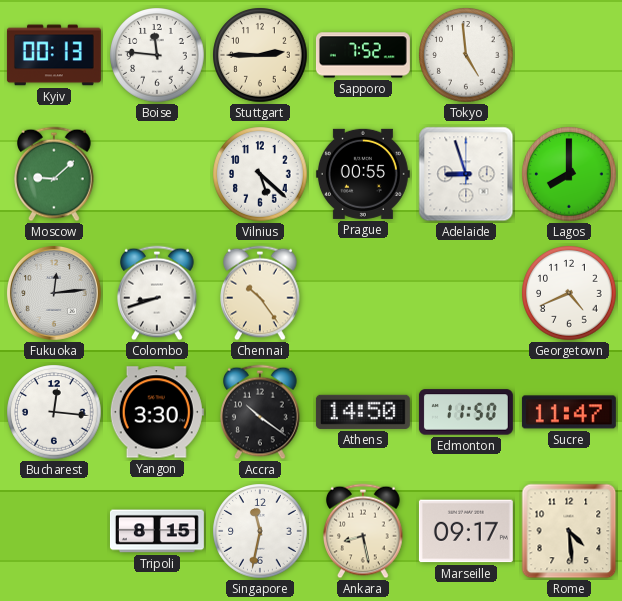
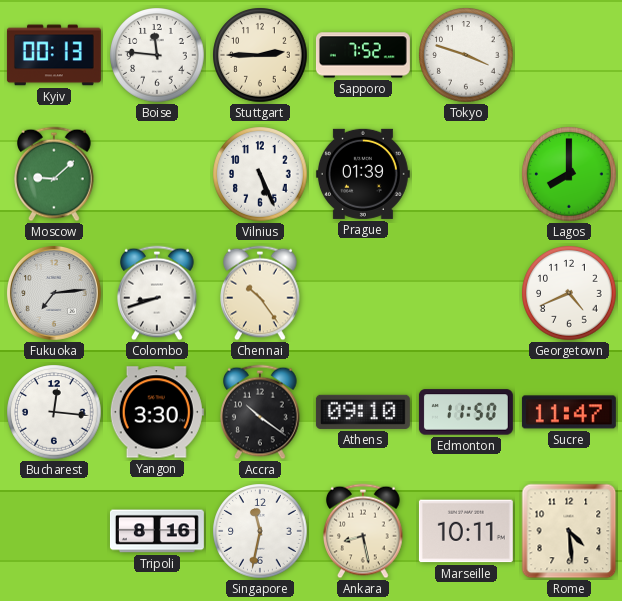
Tokyo: 4:59 -> 3:48
Vilnius: 5:22 -> 5:26
Prague: 00:55 -> 01:39
Adelaide: 8:57 -> none
Fukuoka: 12:14 -> 7:14
Athens: 14:50 -> 09:10
Tripoli: 8:15 -> 8:16
Marseille: 09:17 -> 10:11
